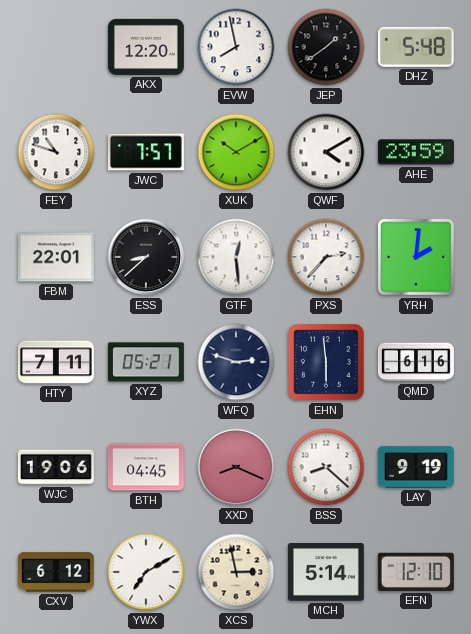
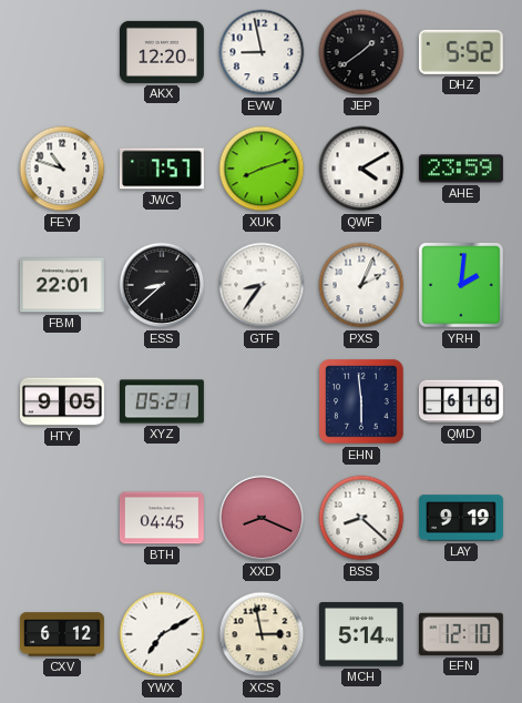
EVW: 7:58 -> 8:58
DHZ: 5:48 -> 5:52
XUK: 10:10 -> 8:12
GTF: 12:29 -> 8:36
PXS: 2:37 -> 2:04
HTY: 7:11 -> 9:05
WFQ: 2:48 -> none
WJC: 19:06 -> none
